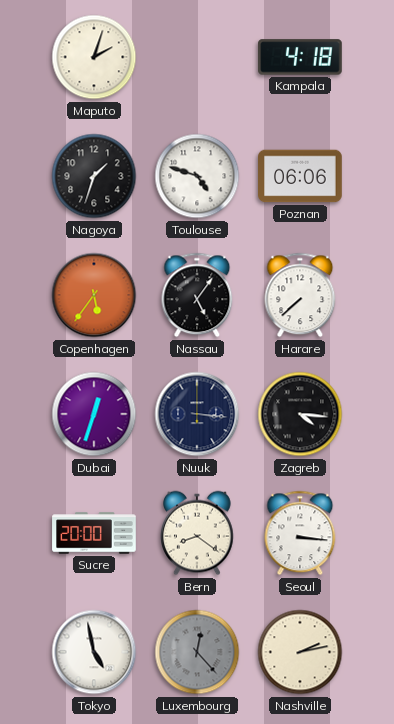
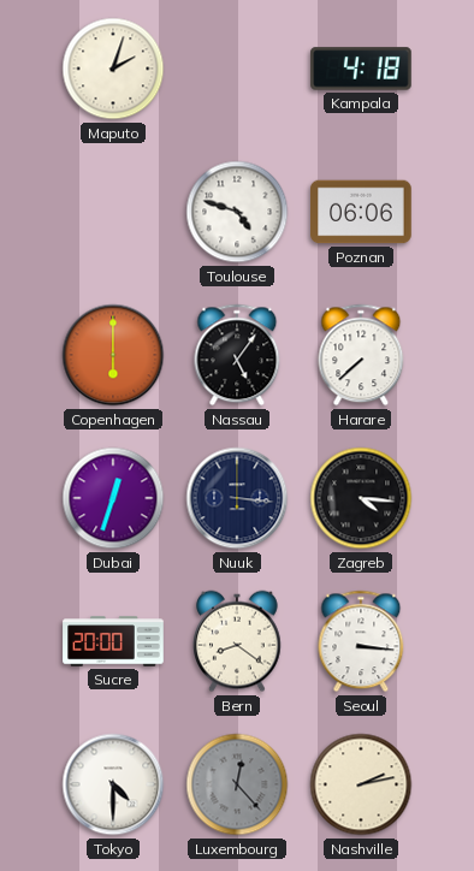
Nagoya: 1:33 -> none
Copenhagen: 5:36 -> 6:00
Tokyo: 4:58 -> 4:30
